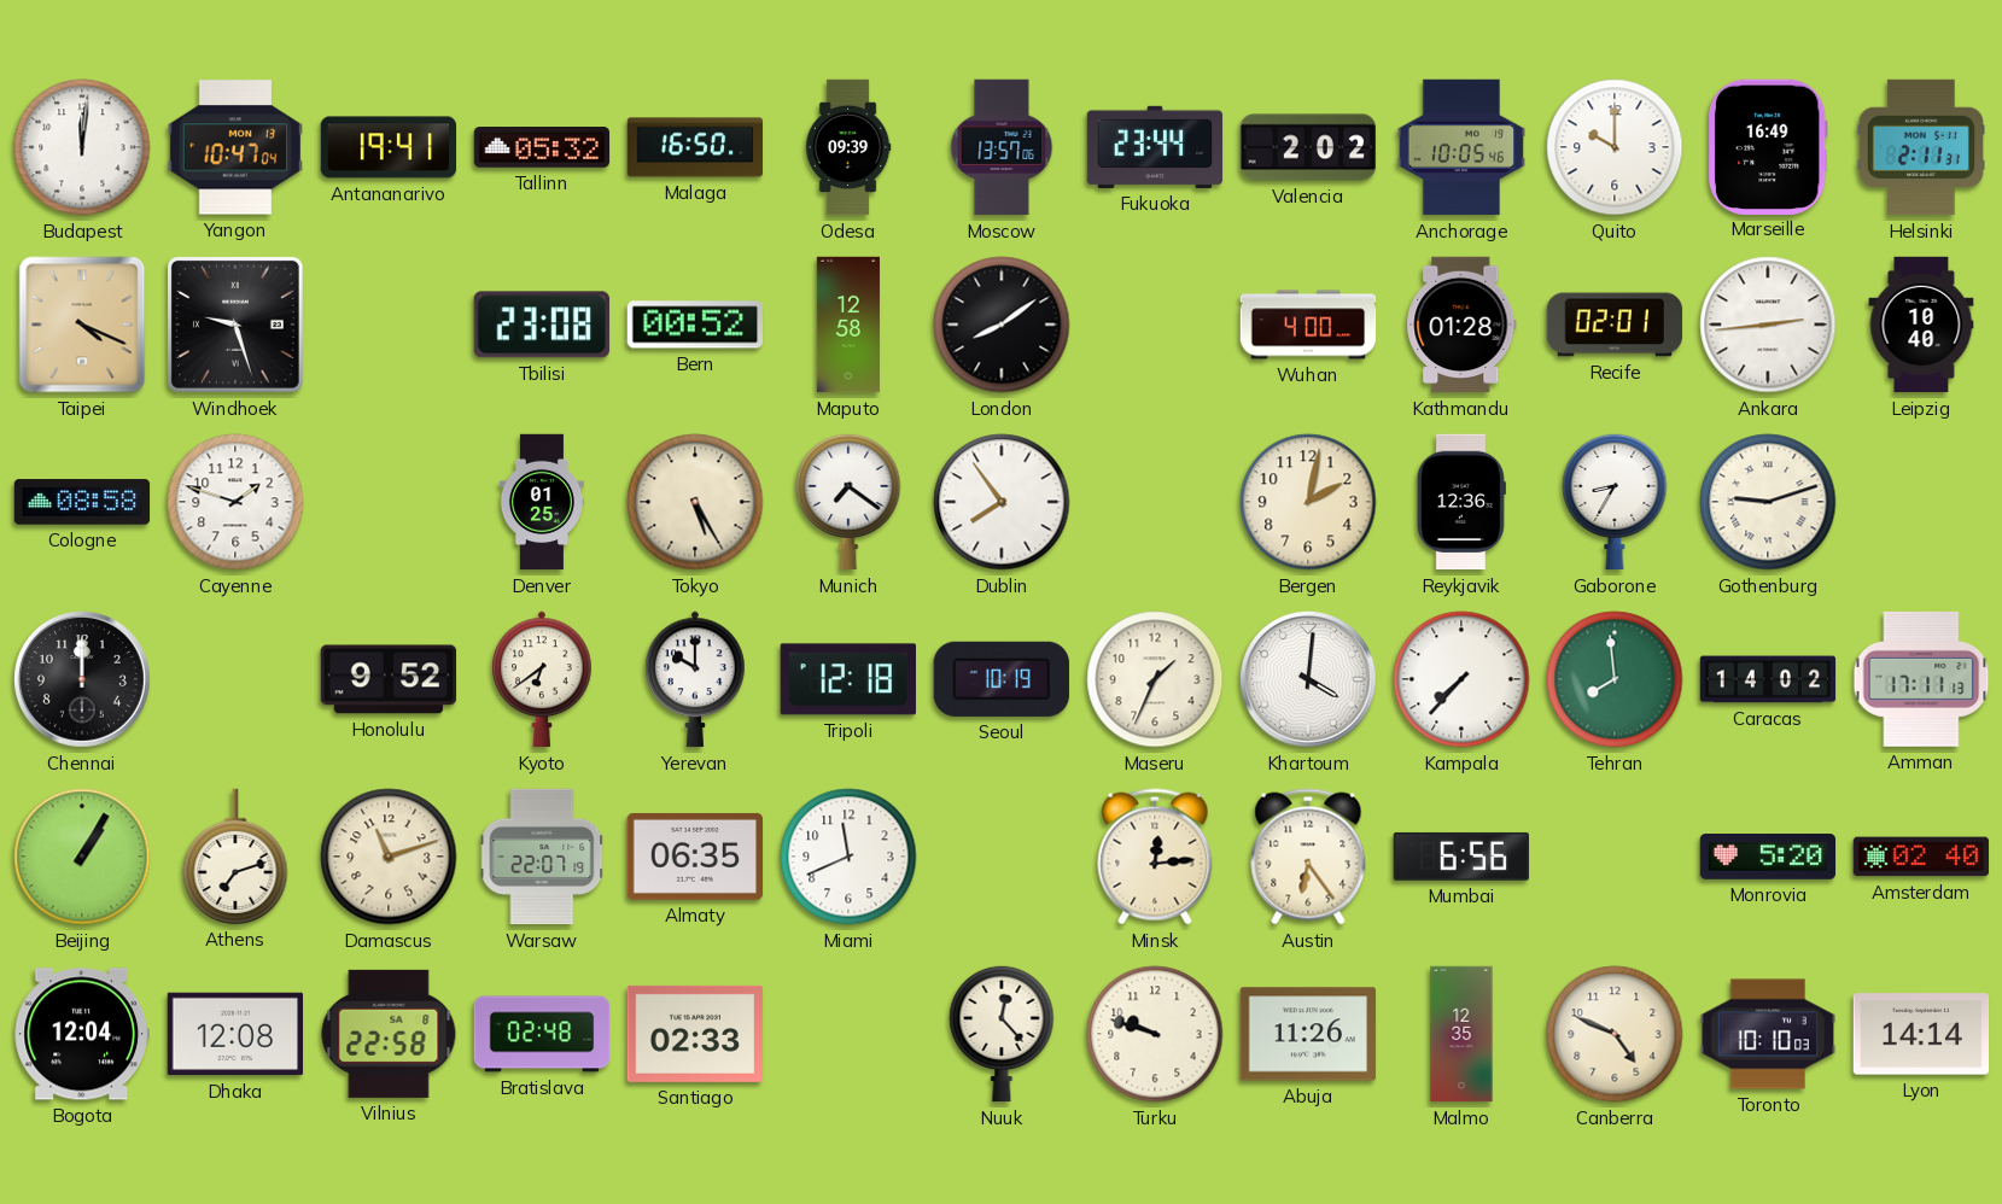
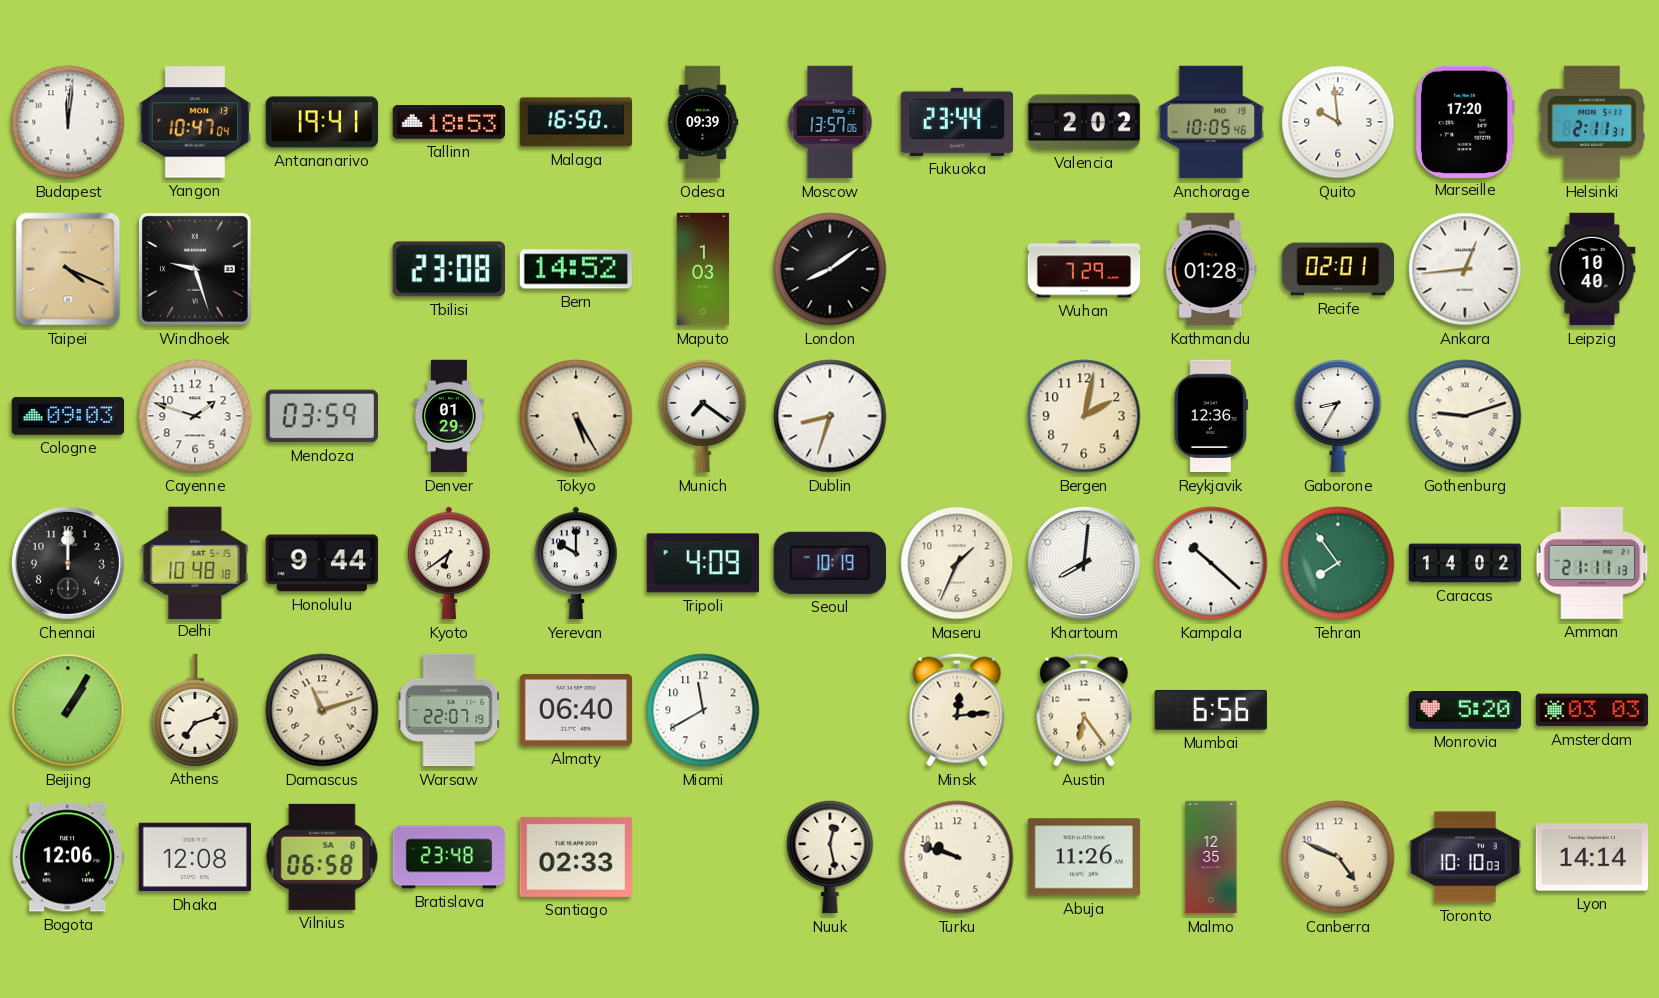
Tallinn: 05:32 -> 18:53
Quito: 10:00 -> 9:59
Marseille: 16:49 -> 17:20
Bern: 00:52 -> 14:52
Maputo: 12:58 -> 1:03
Wuhan: 4:00 -> 7:29
Ankara: 2:44 -> 12:44
Cologne: 08:58 -> 09:03
Mendoza: none -> 03:59
Denver: 01:25 -> 01:29
Dublin: 7:54 -> 8:33
Delhi: none -> 10:48
Honolulu: 9:52 -> 9:44
Tripoli: 12:18 -> 4:09
Khartoum: 4:01 -> 8:01
Kampala: 7:37 -> 10:22
Tehran: 7:59 -> 7:54
Amman: 17:11 -> 21:11
Almaty: 06:35 -> 06:40
Miami: 11:41 -> 11:40
Amsterdam: 02:40 -> 03:03
Bogota: 12:04 -> 12:06
Vilnius: 22:58 -> 06:58
Bratislava: 02:48 -> 23:48
Nuuk: 12:23 -> 12:28
